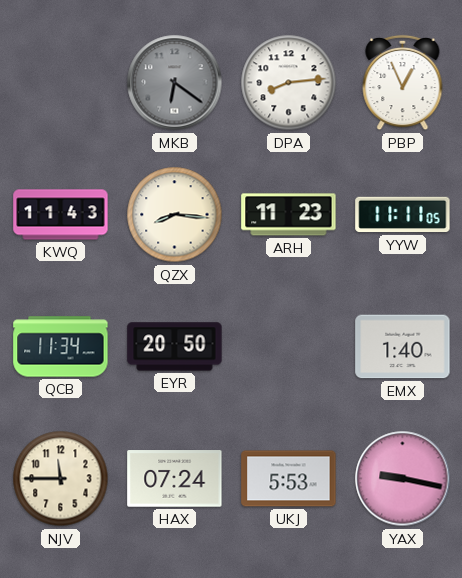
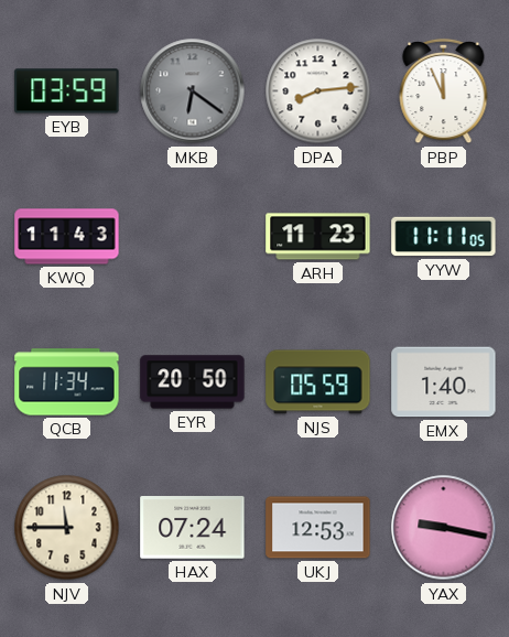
EYB: none -> 03:59
PBP: 12:56 -> 11:56
QZX: 8:16 -> none
NJS: none -> 05:59
UKJ: 5:53 -> 12:53
